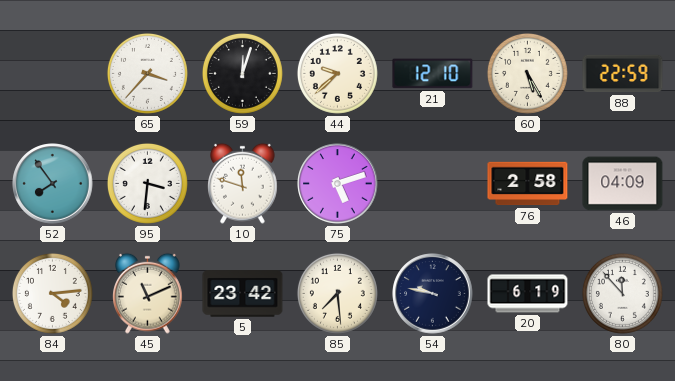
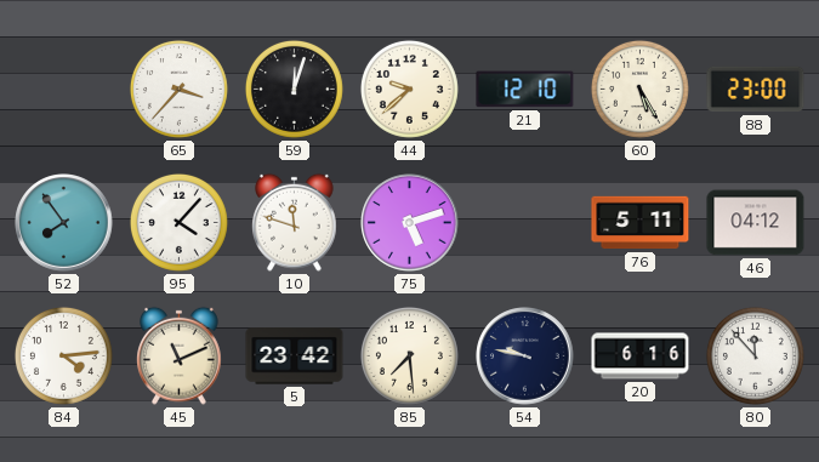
88: 22:59 -> 23:00
95: 3:31 -> 4:07
76: 2:58 -> 5:11
46: 04:09 -> 04:12
20: 6:19 -> 6:16
